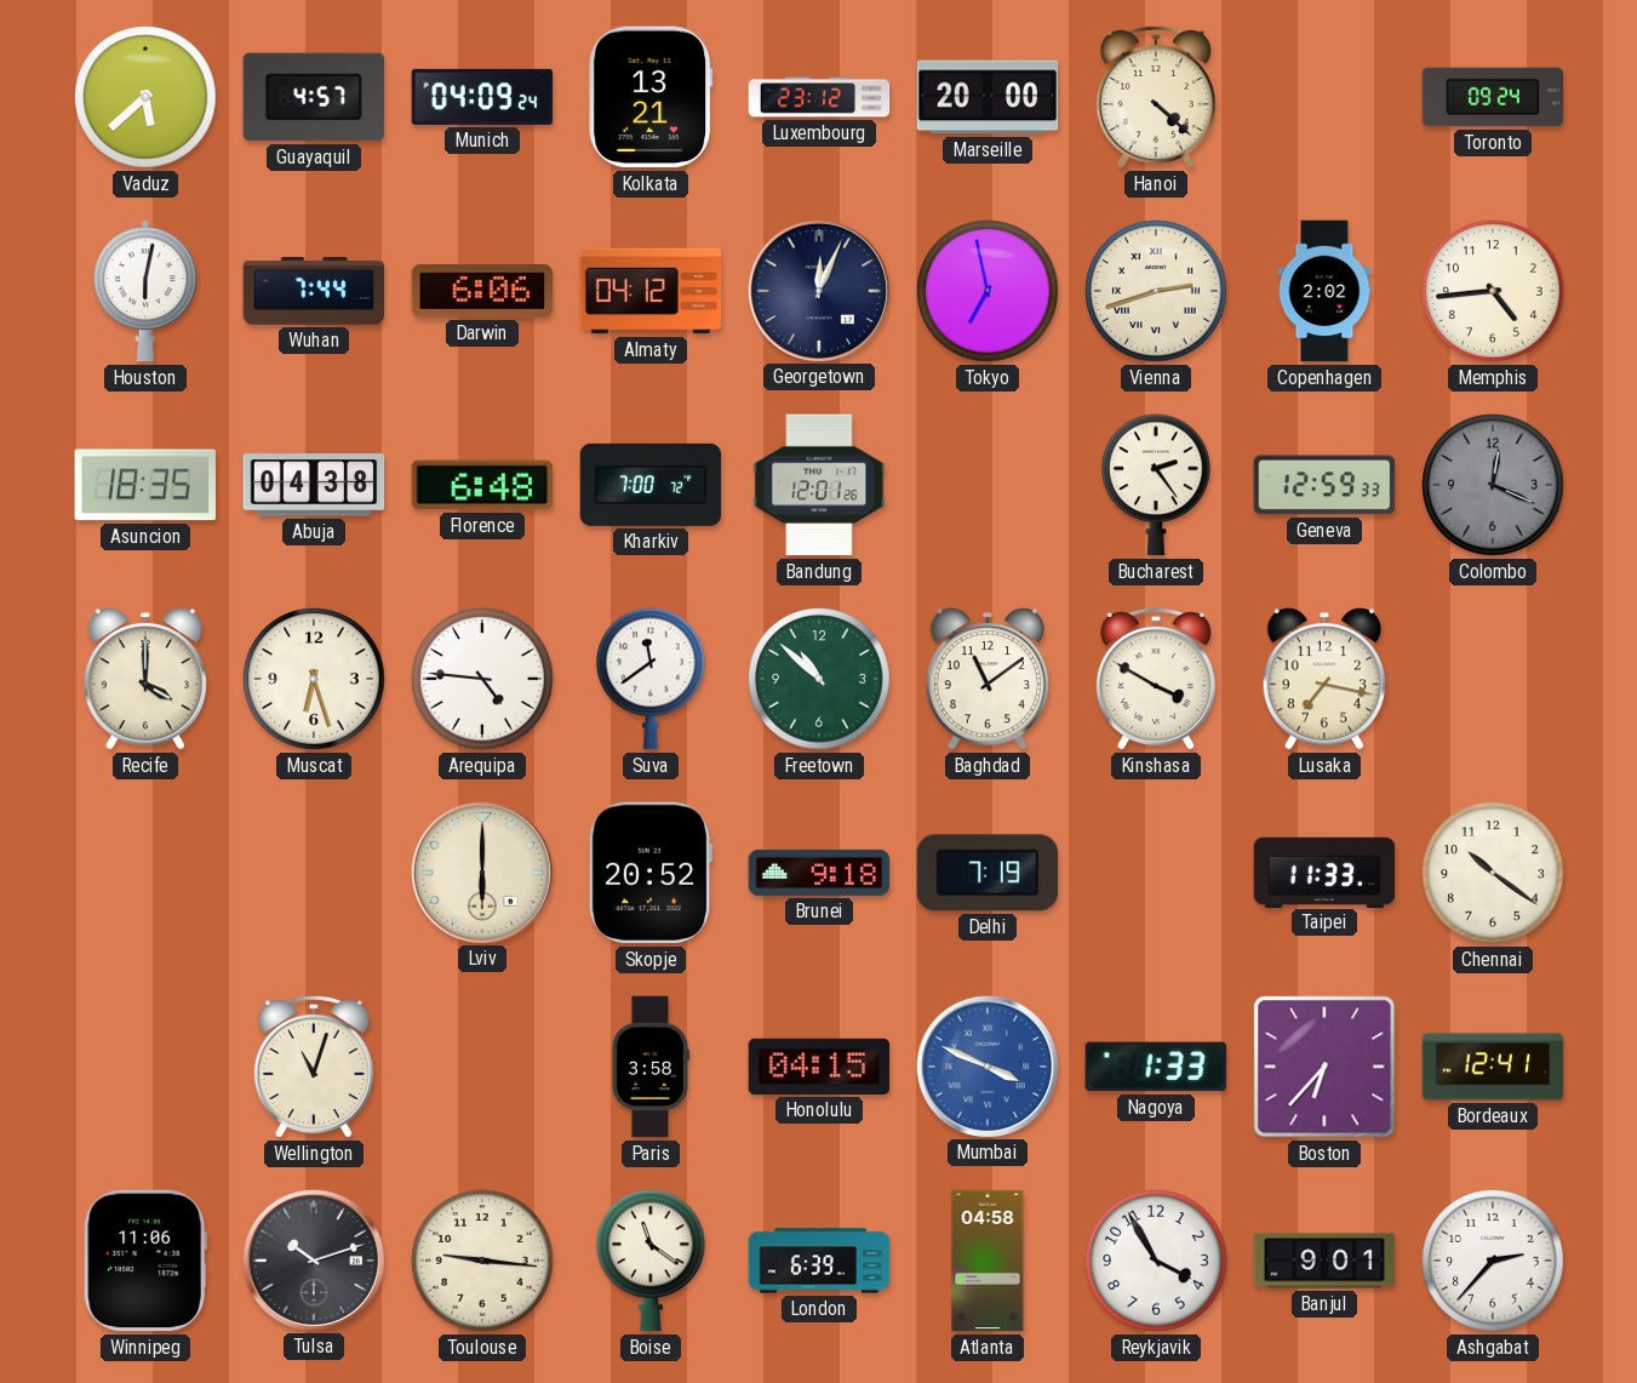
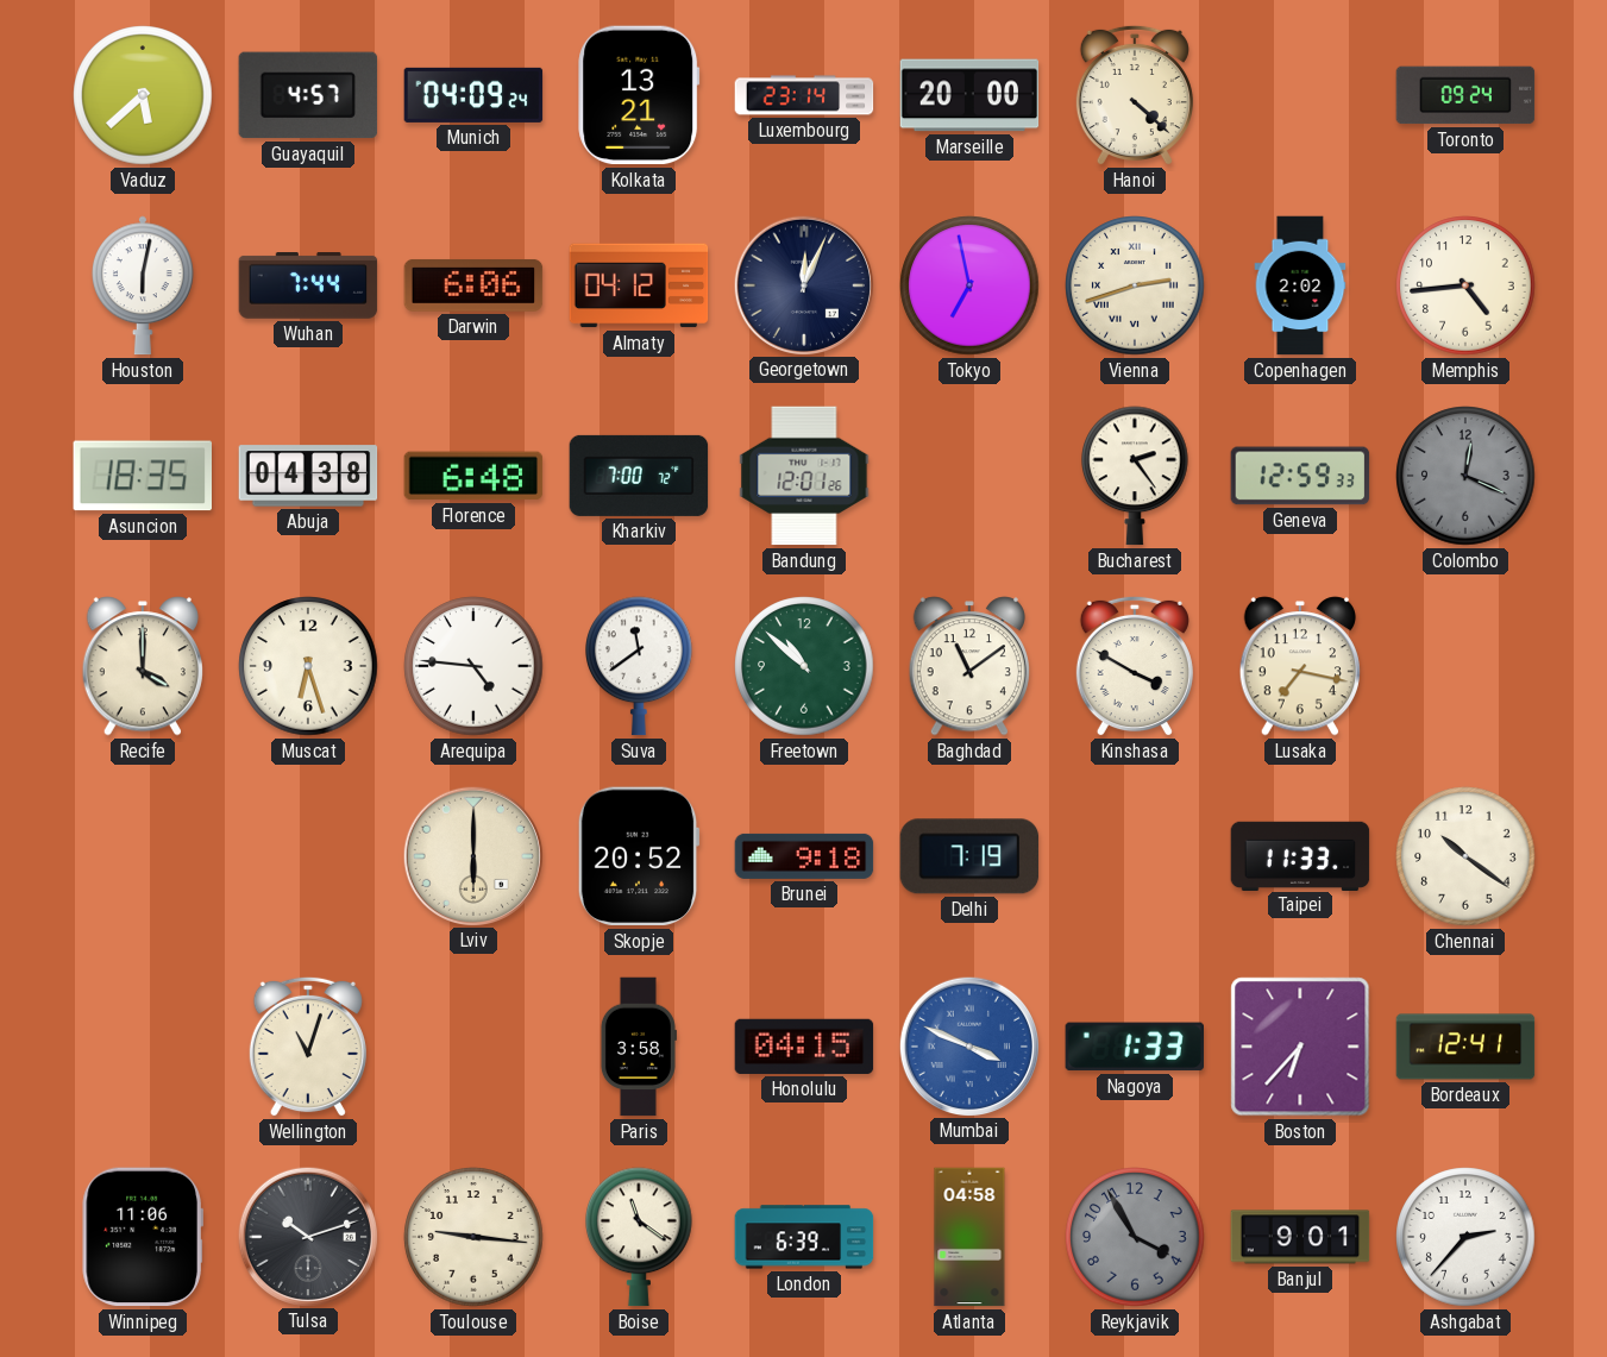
Luxembourg: 23:12 -> 23:14
Reykjavik dial: white -> grey
